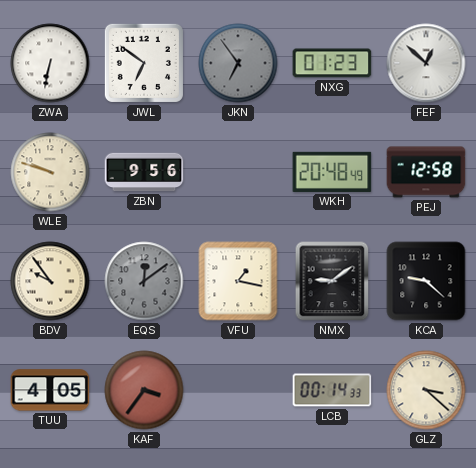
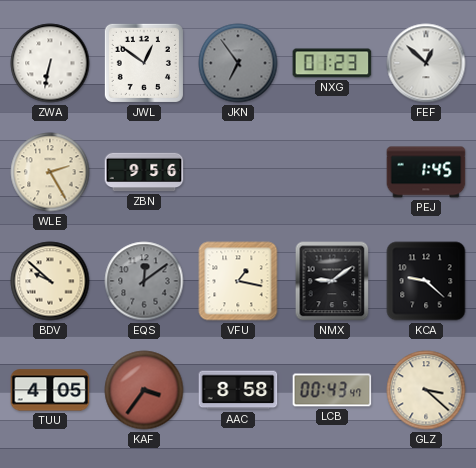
JWL: 6:51 -> 12:51
WLE: 9:48 -> 2:25
WKH: 20:48 -> none
PEJ: 12:58 -> 1:45
BDV: 9:54 -> 9:52
AAC: none -> 8:58
LCB: 00:14 -> 00:43
